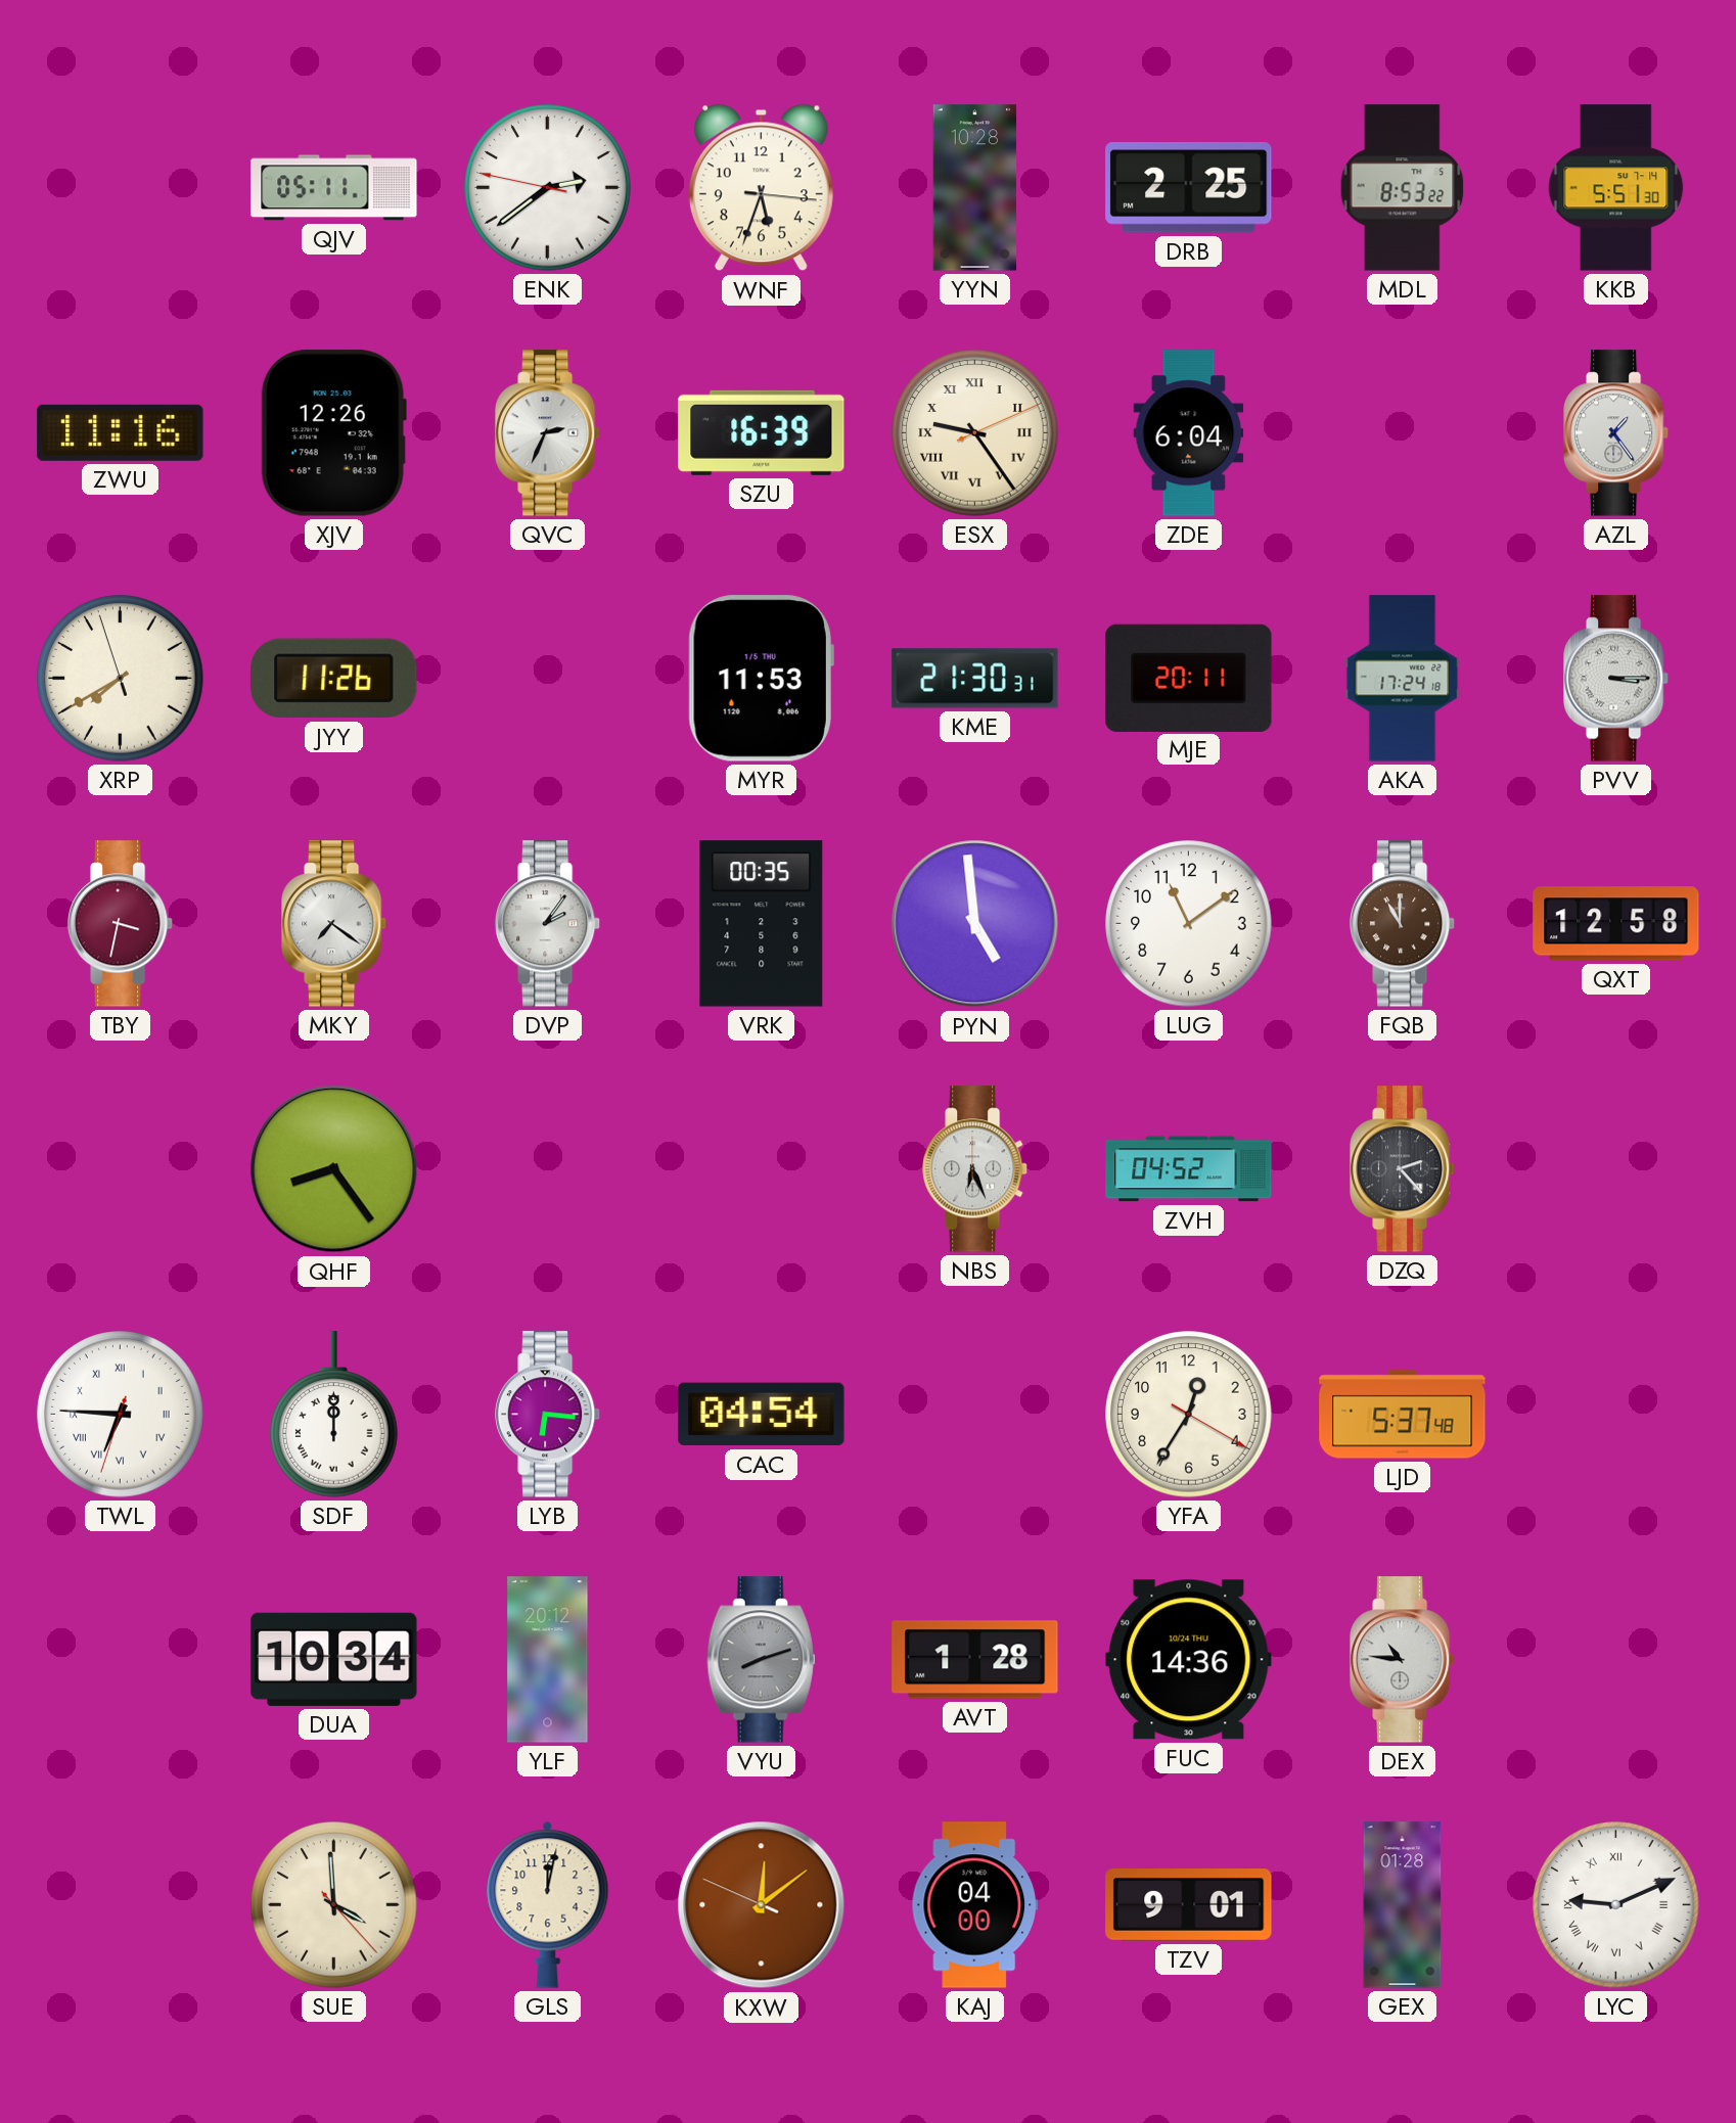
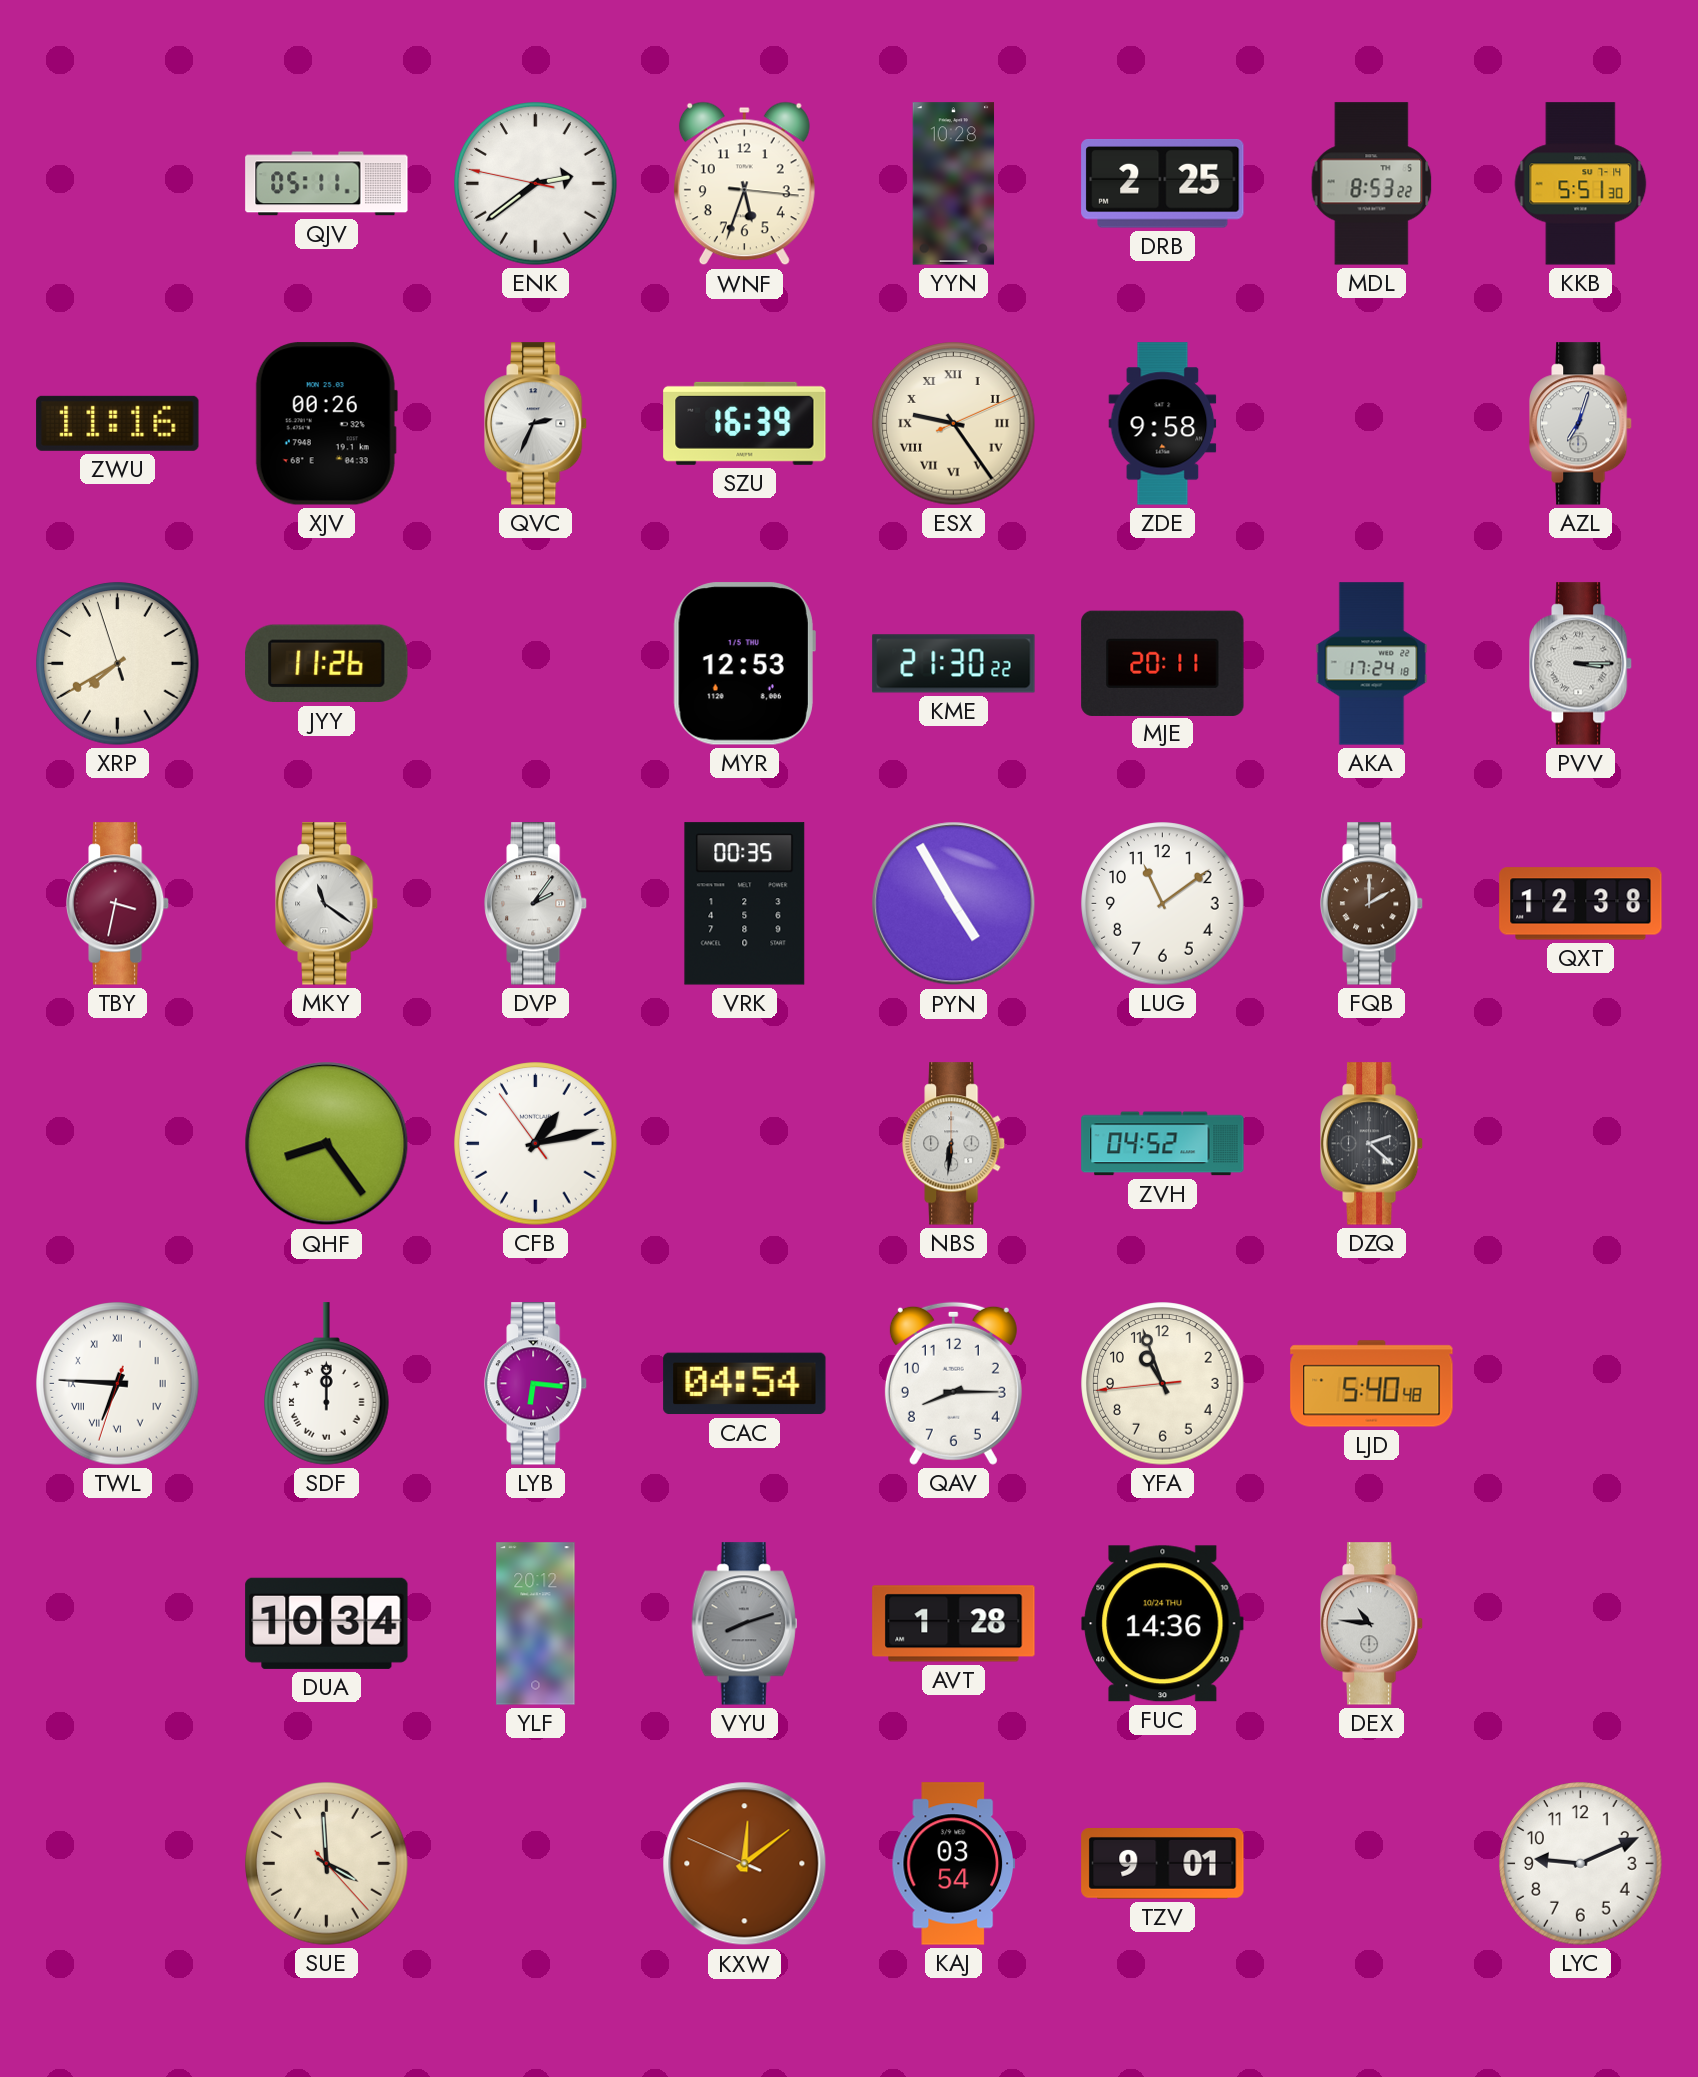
XJV: 12:26 -> 00:26
ZDE: 6:04 -> 9:58
AZL: 1:24 -> 7:03
MYR: 11:53 -> 12:53
KME: 21:30:31 -> 21:30:22
MKY: 7:21 -> 11:21
PYN: 4:59 -> 4:55
FQB: 11:00 -> 2:00
QXT: 12:58 -> 12:38
CFB: none -> 1:12
NBS: 6:26 -> 6:31
DZQ: 2:23 -> 2:22
QAV: none -> 8:15
YFA: 12:35 -> 10:56
LJD: 5:37 -> 5:40
GLS: 12:02 -> none
KAJ: 04:00 -> 03:54
GEX: 01:28 -> none
LYC numerals: Roman -> Arabic
